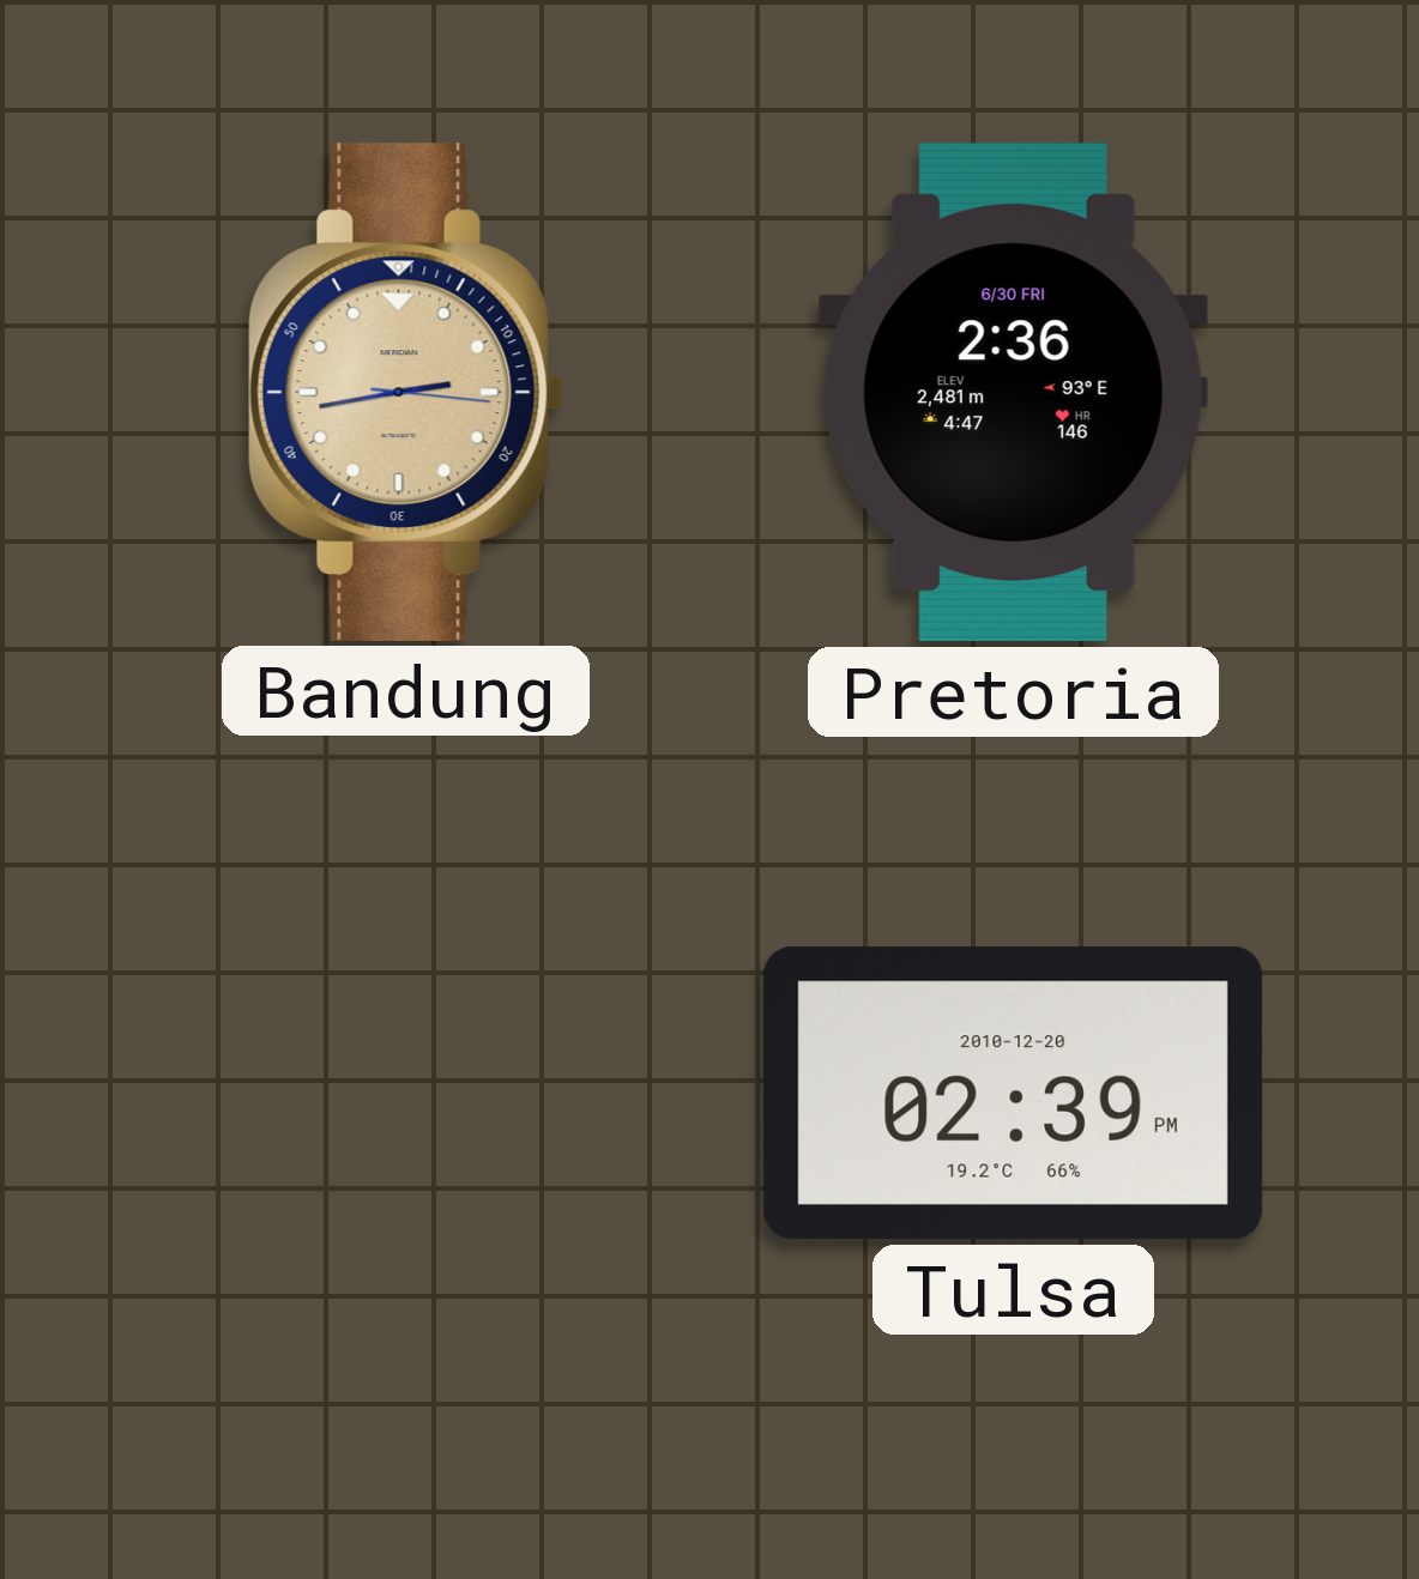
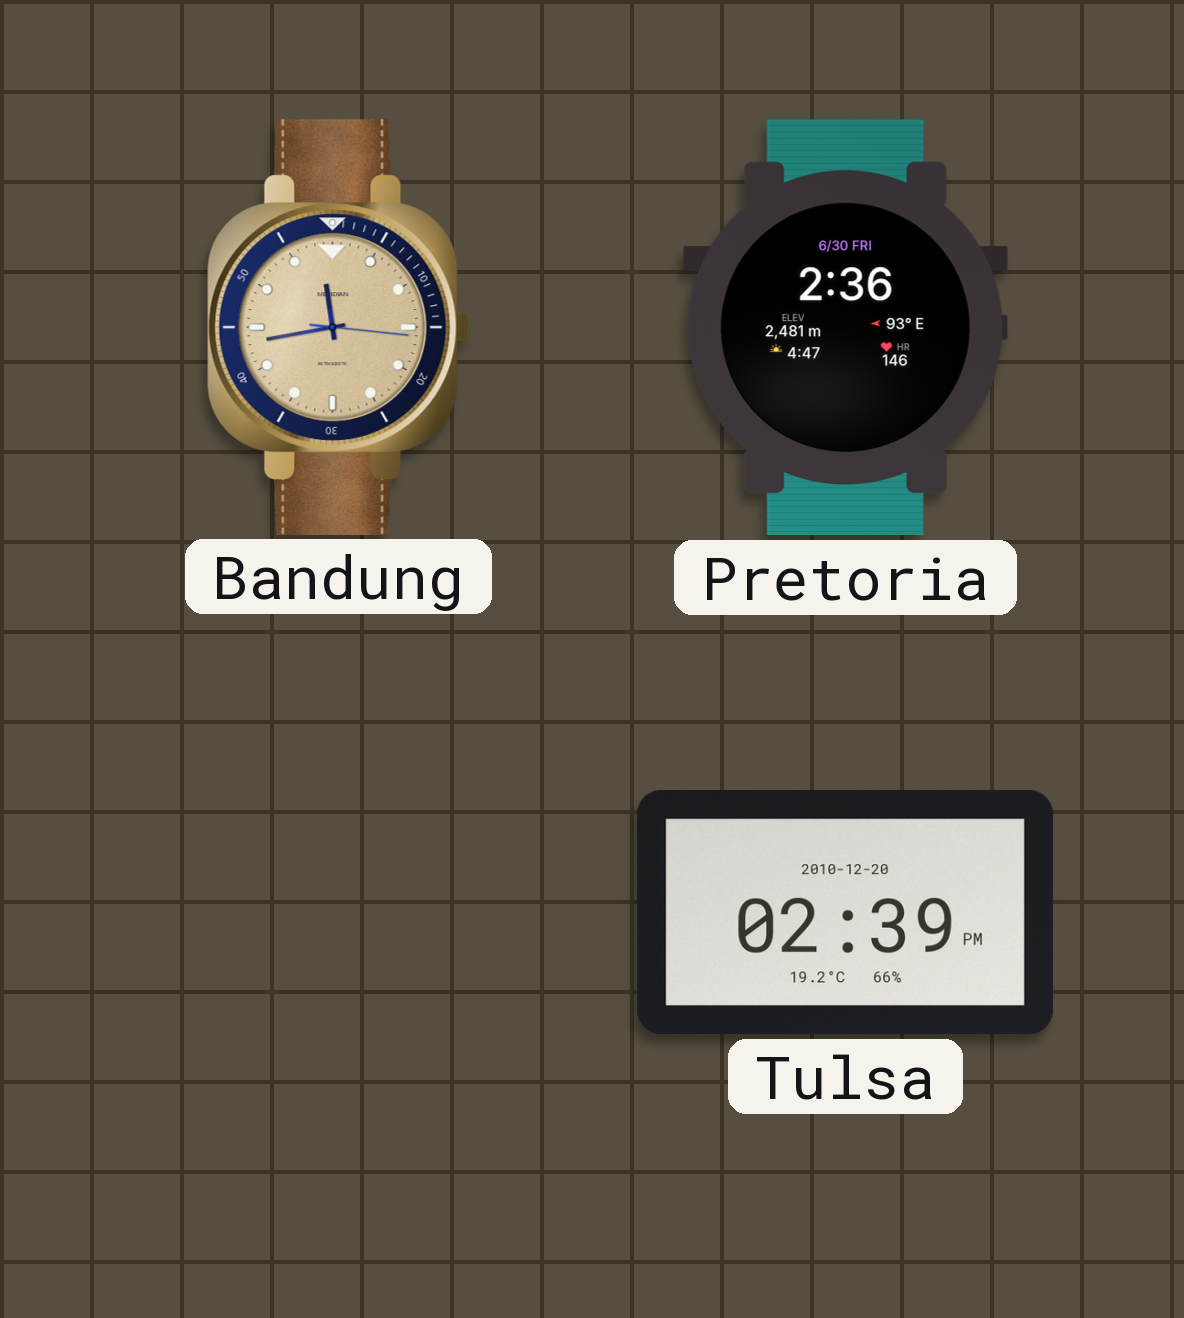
Bandung: 2:43 -> 11:43
